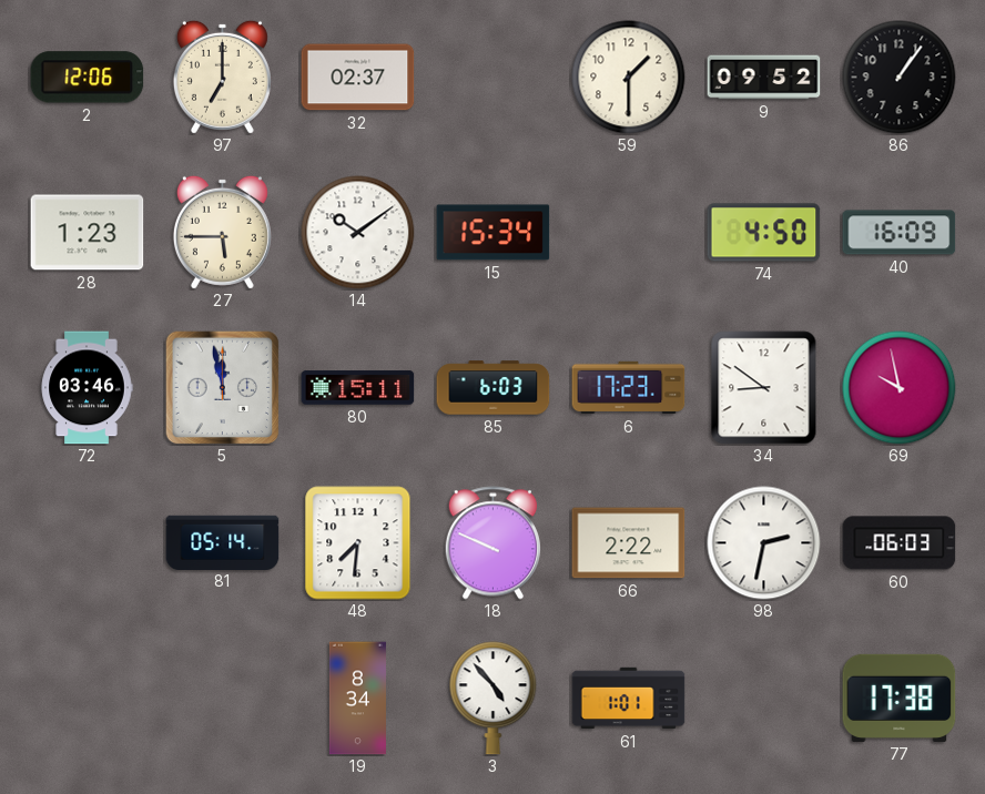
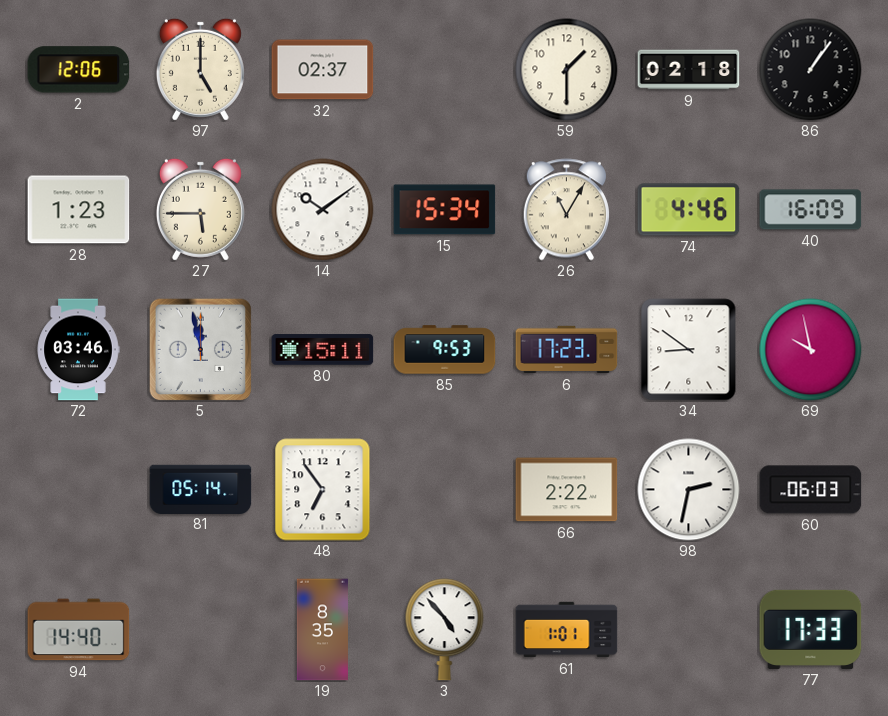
97: 7:00 -> 5:00
9: 09:52 -> 02:18
26: none -> 11:05
74: 4:50 -> 4:46
85: 6:03 -> 9:53
48: 7:31 -> 6:54
18: 9:49 -> none
94: none -> 14:40
19: 8:34 -> 8:35
77: 17:38 -> 17:33
